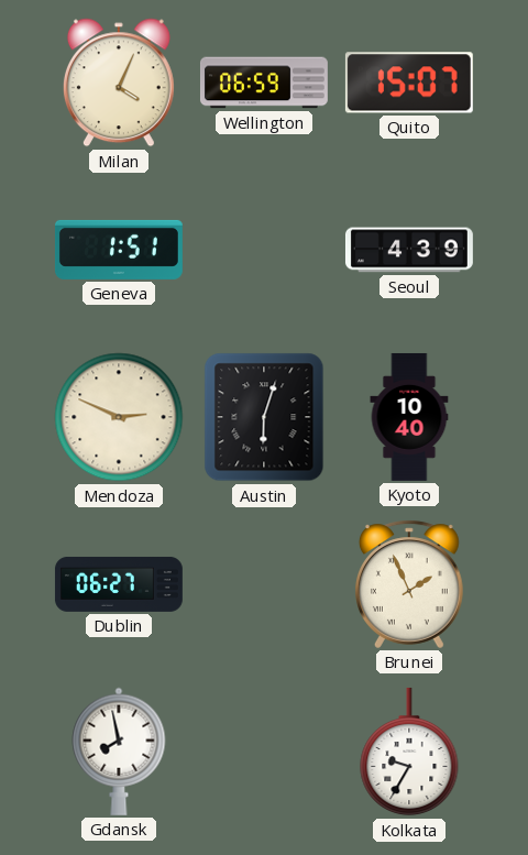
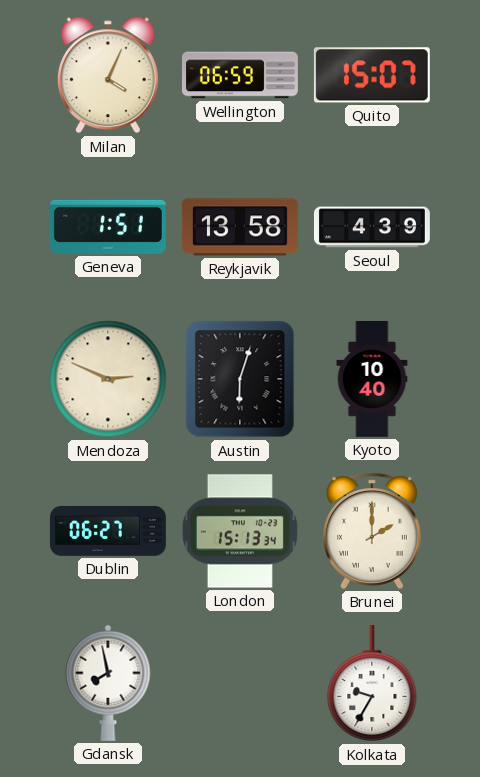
Reykjavik: none -> 13:58
London: none -> 15:13
Brunei: 1:56 -> 2:00
